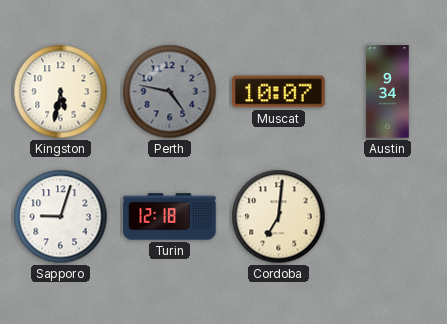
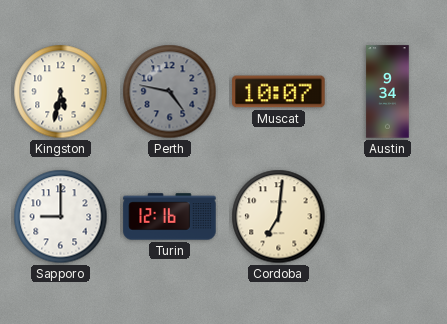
Sapporo: 9:03 -> 9:00
Turin: 12:18 -> 12:16
